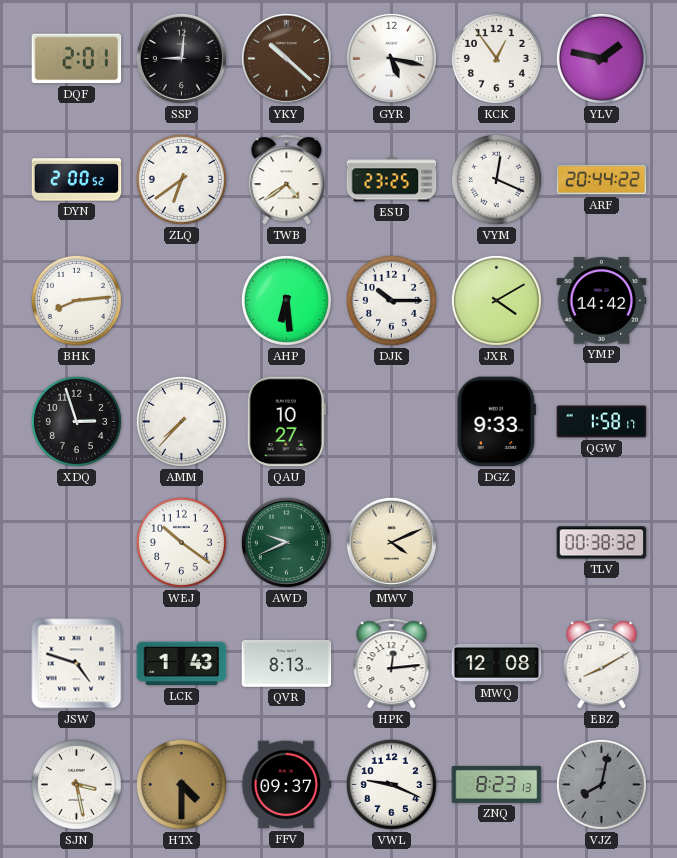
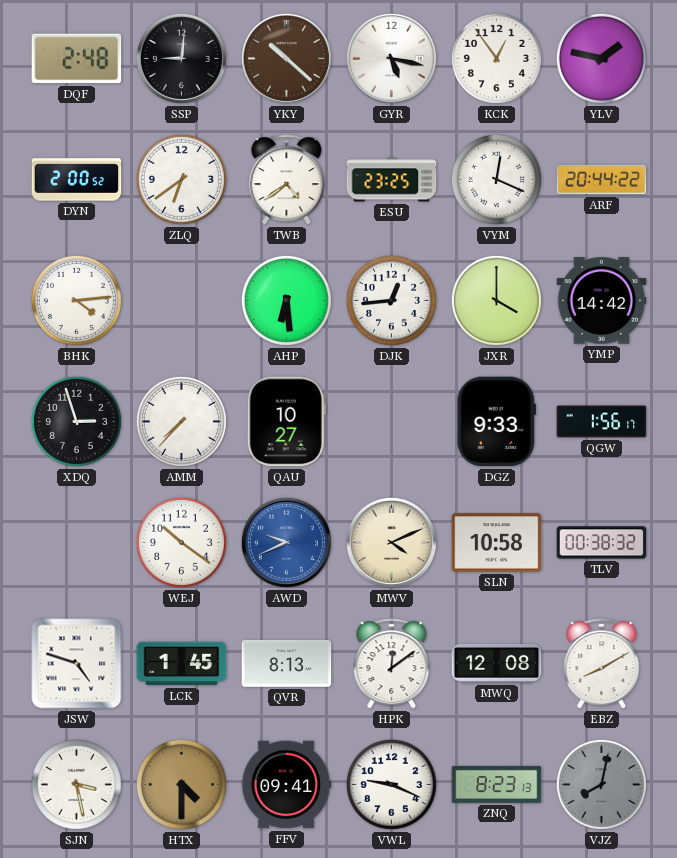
DQF: 2:01 -> 2:48
BHK: 8:14 -> 4:14
DJK: 10:15 -> 12:44
JXR: 4:10 -> 4:00
QGW: 1:58 -> 1:56
AWD dial: green -> blue
SLN: none -> 10:58
LCK: 1:43 -> 1:45
HPK: 12:14 -> 12:09
FFV: 09:37 -> 09:41
